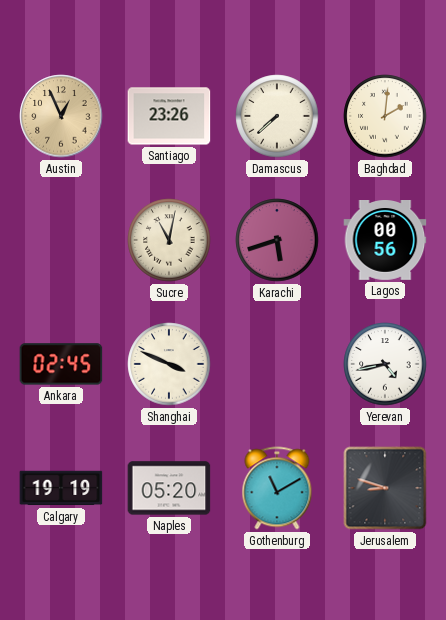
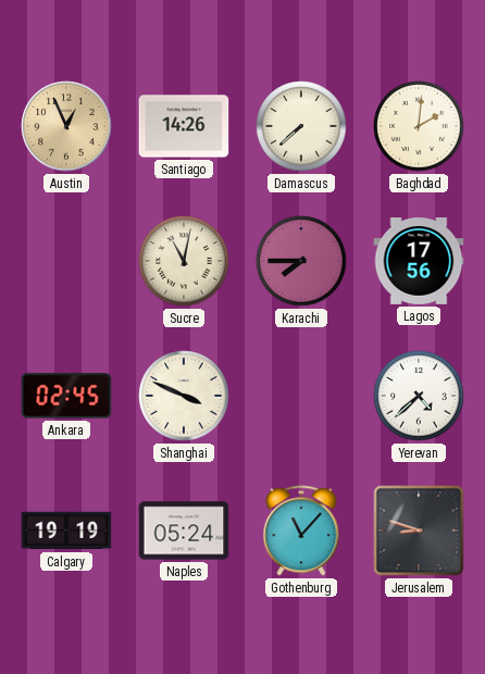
Santiago: 23:26 -> 14:26
Karachi: 5:42 -> 7:45
Lagos: 00:56 -> 17:56
Yerevan: 4:43 -> 4:38
Naples: 05:20 -> 05:24
Gothenburg: 11:10 -> 11:07
